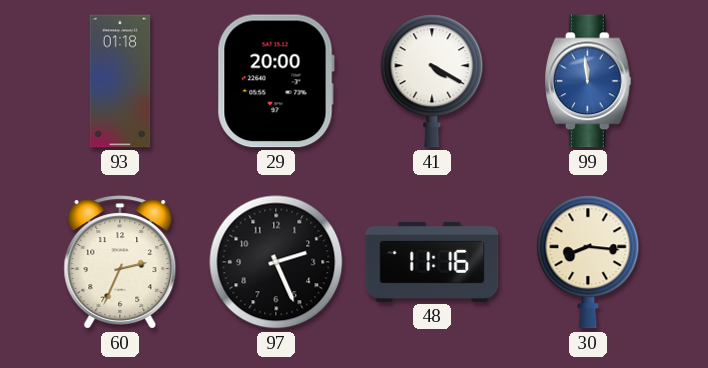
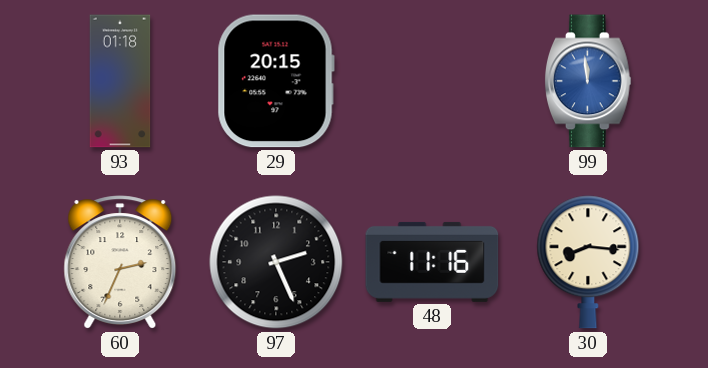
29: 20:00 -> 20:15
41: 4:20 -> none
